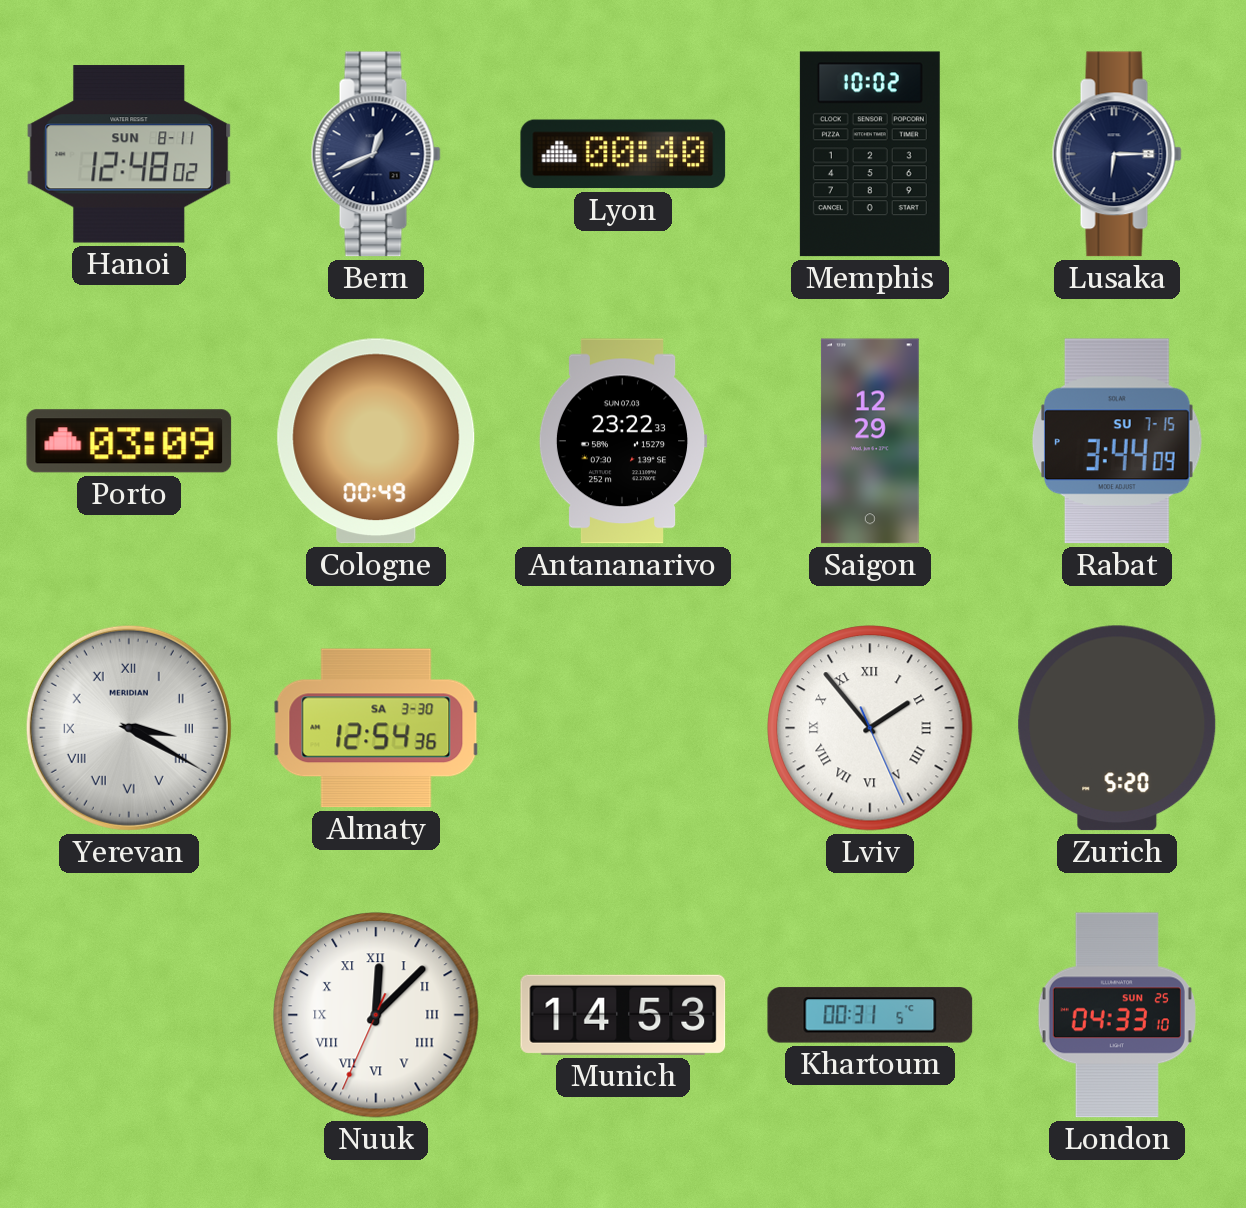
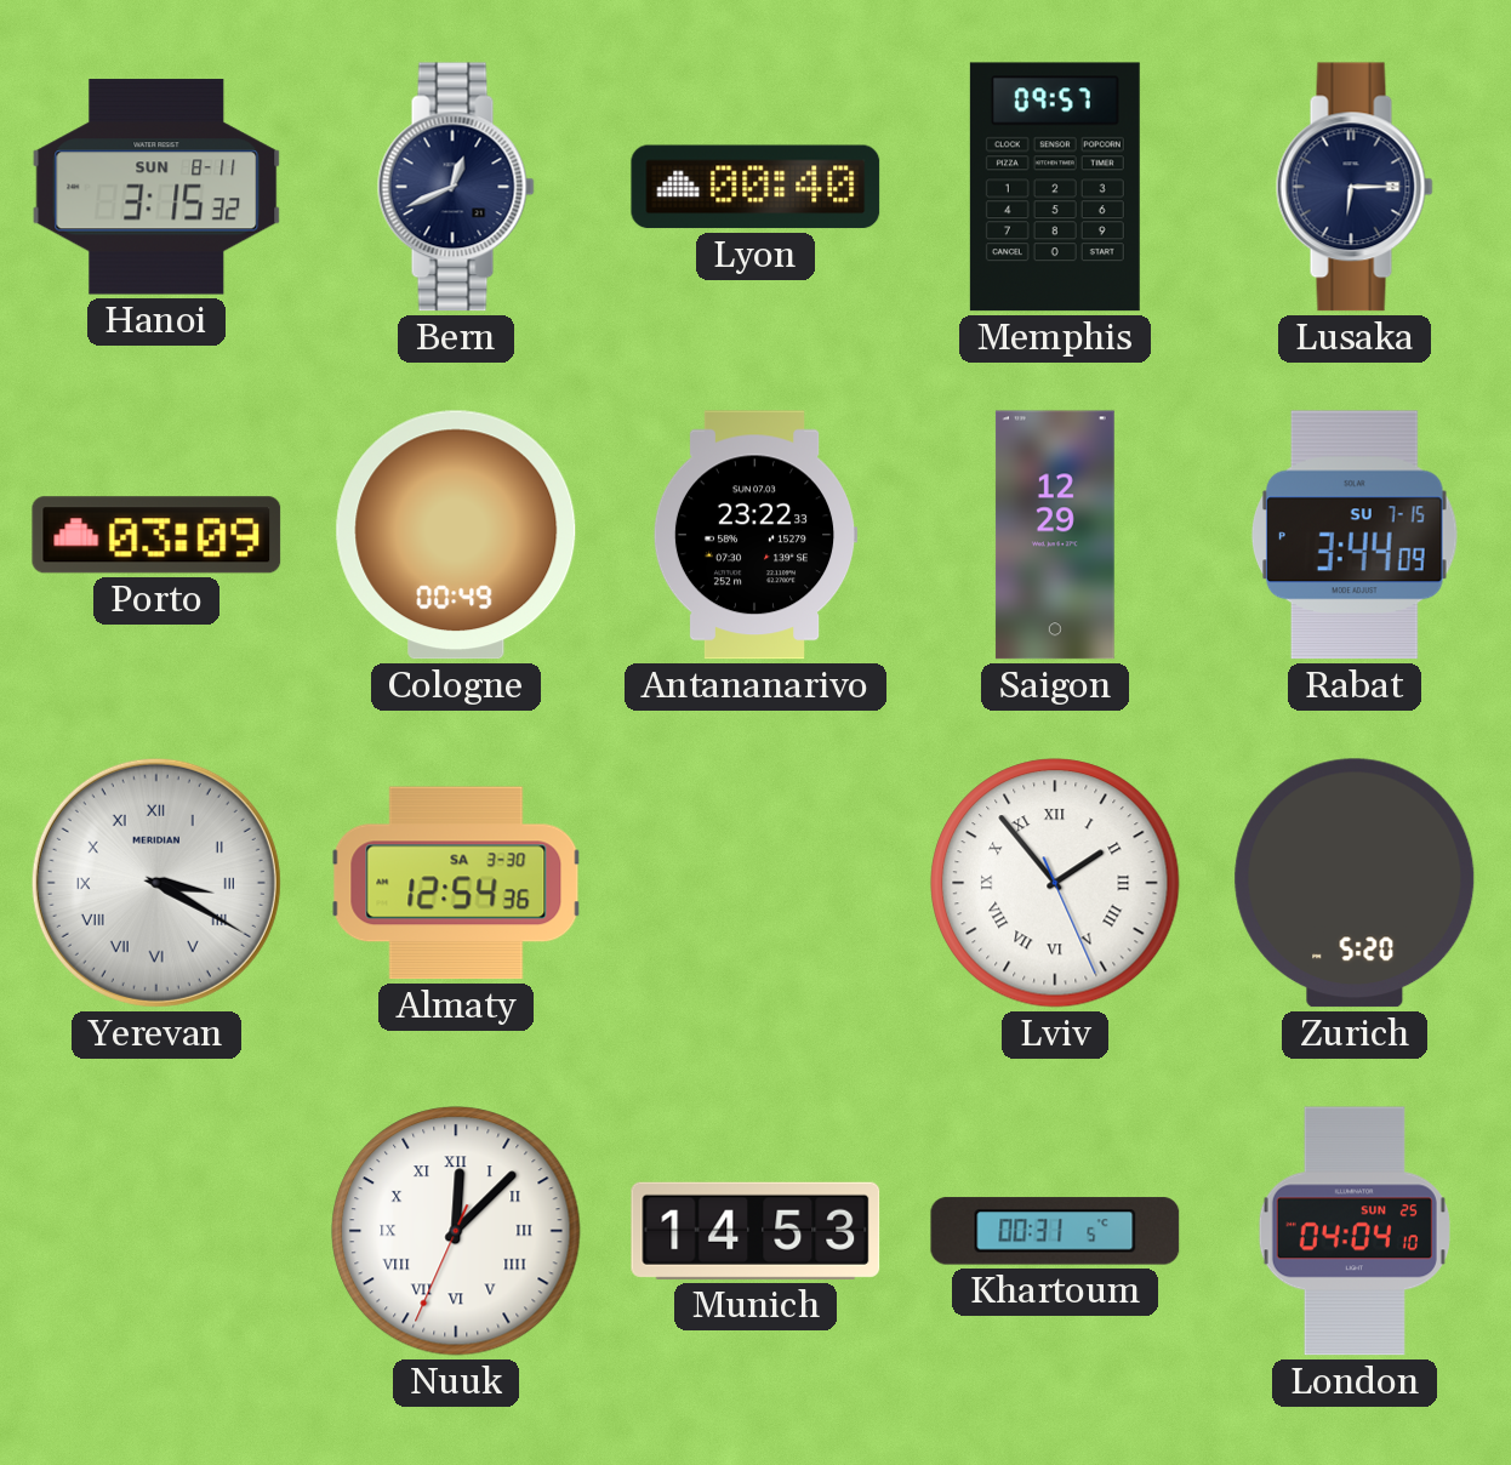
Hanoi: 12:48 -> 3:15
Memphis: 10:02 -> 09:57
London: 04:33 -> 04:04
